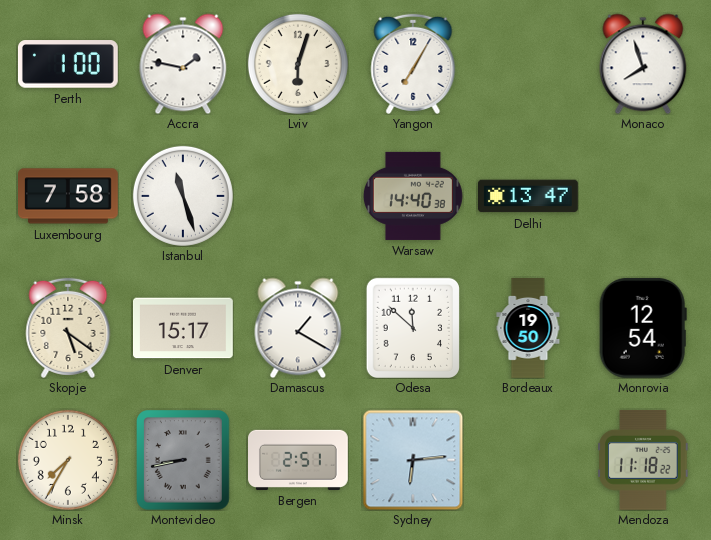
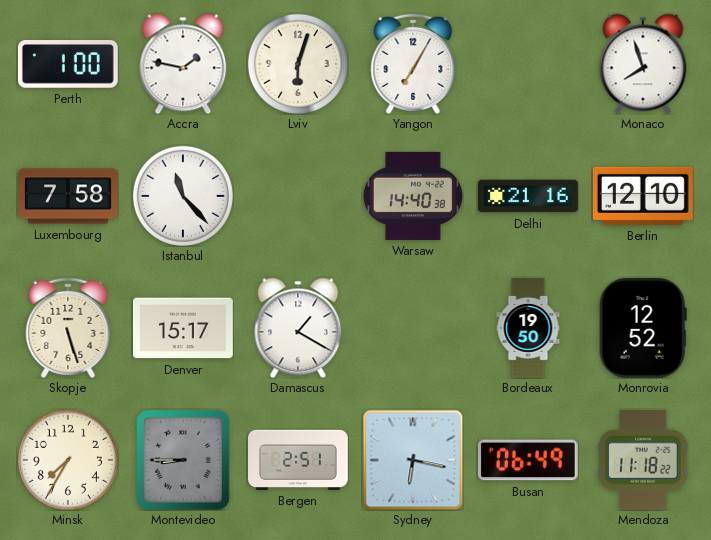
Istanbul: 11:27 -> 11:23
Delhi: 13:47 -> 21:16
Berlin: none -> 12:10
Skopje: 5:21 -> 5:27
Odesa: 11:52 -> none
Monrovia: 12:54 -> 12:52
Montevideo: 8:43 -> 8:45
Sydney: 6:14 -> 6:17
Busan: none -> 06:49
